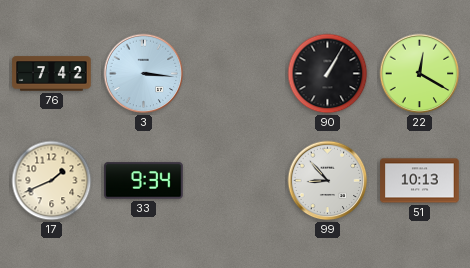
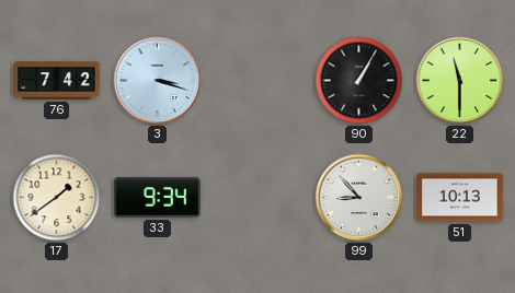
3: 3:16 -> 3:18
22: 12:20 -> 11:30
17: 1:41 -> 1:39
